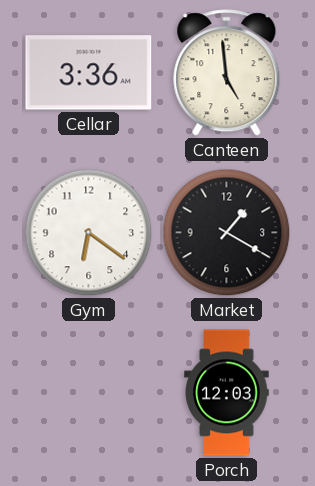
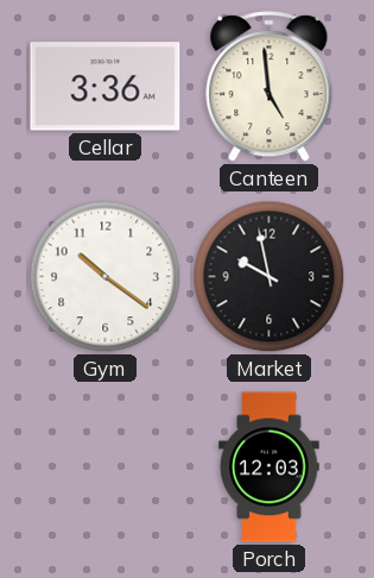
Gym: 6:21 -> 10:21
Market: 1:20 -> 9:58
